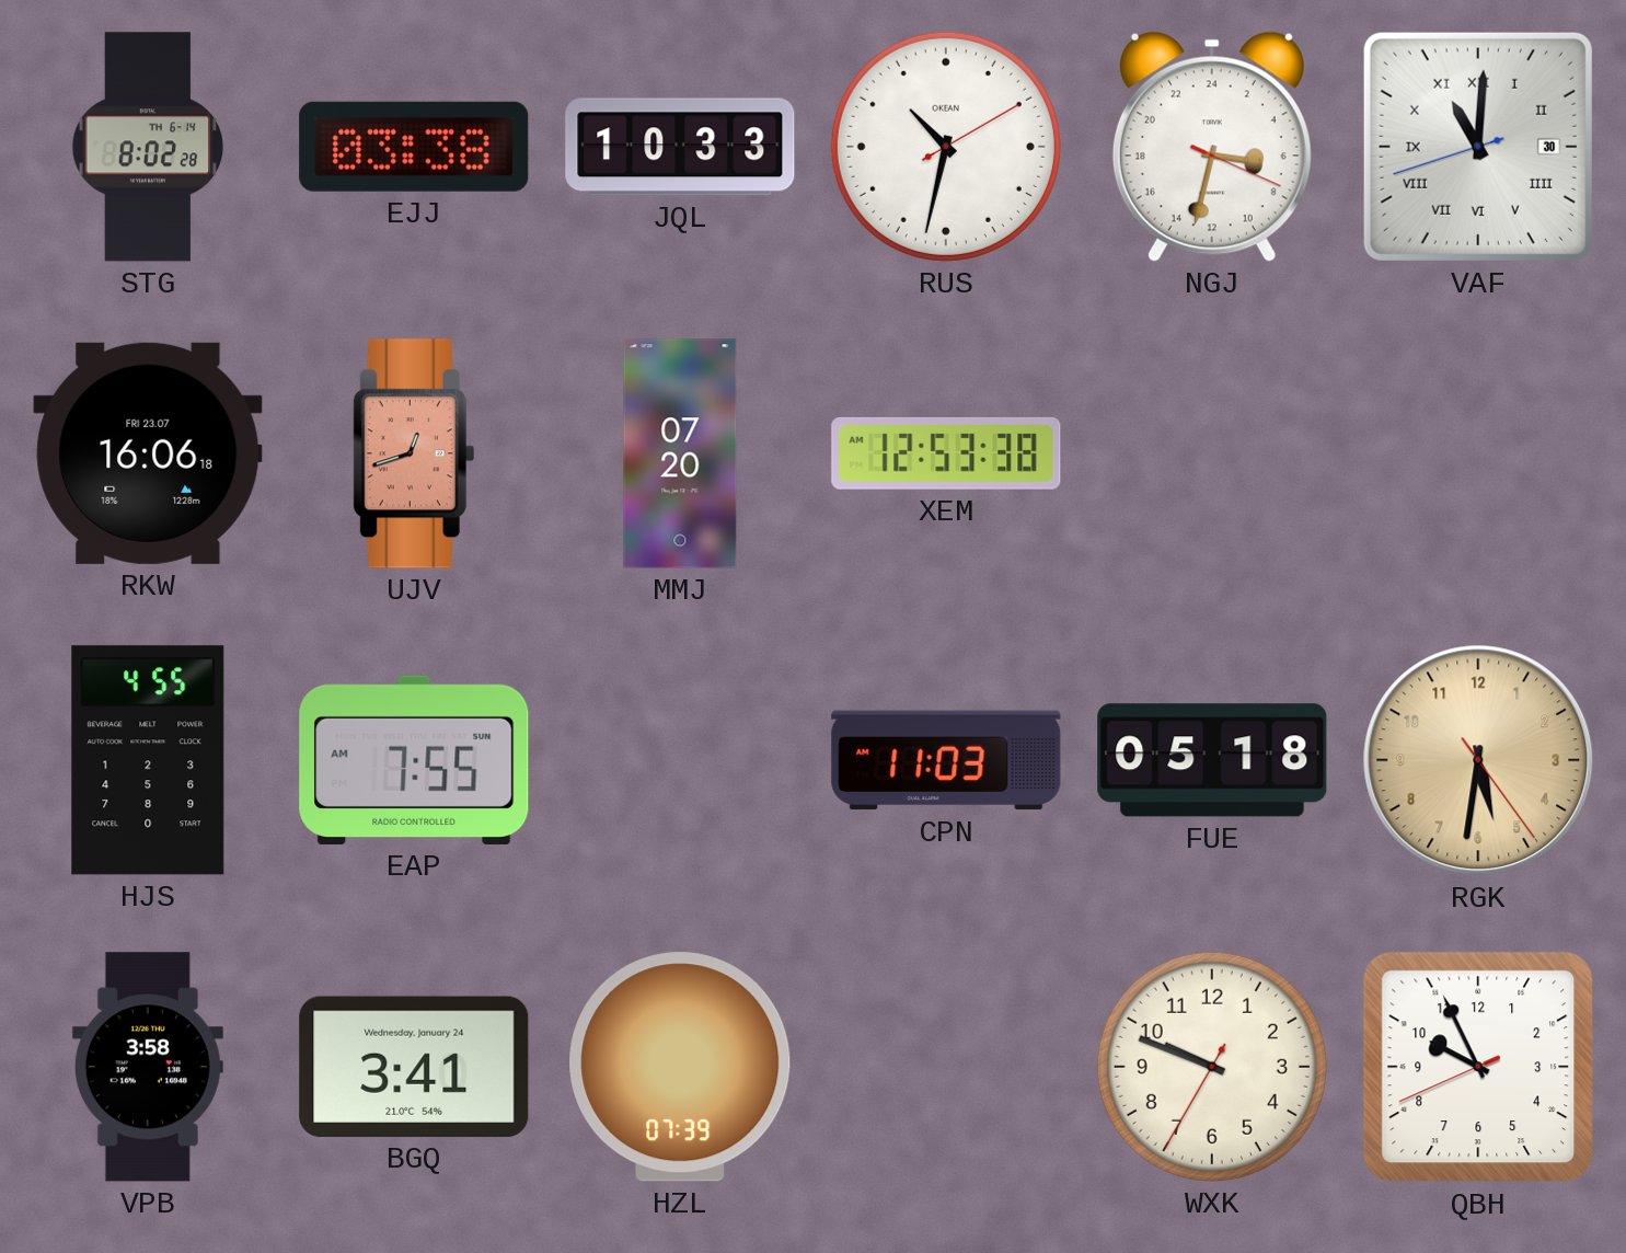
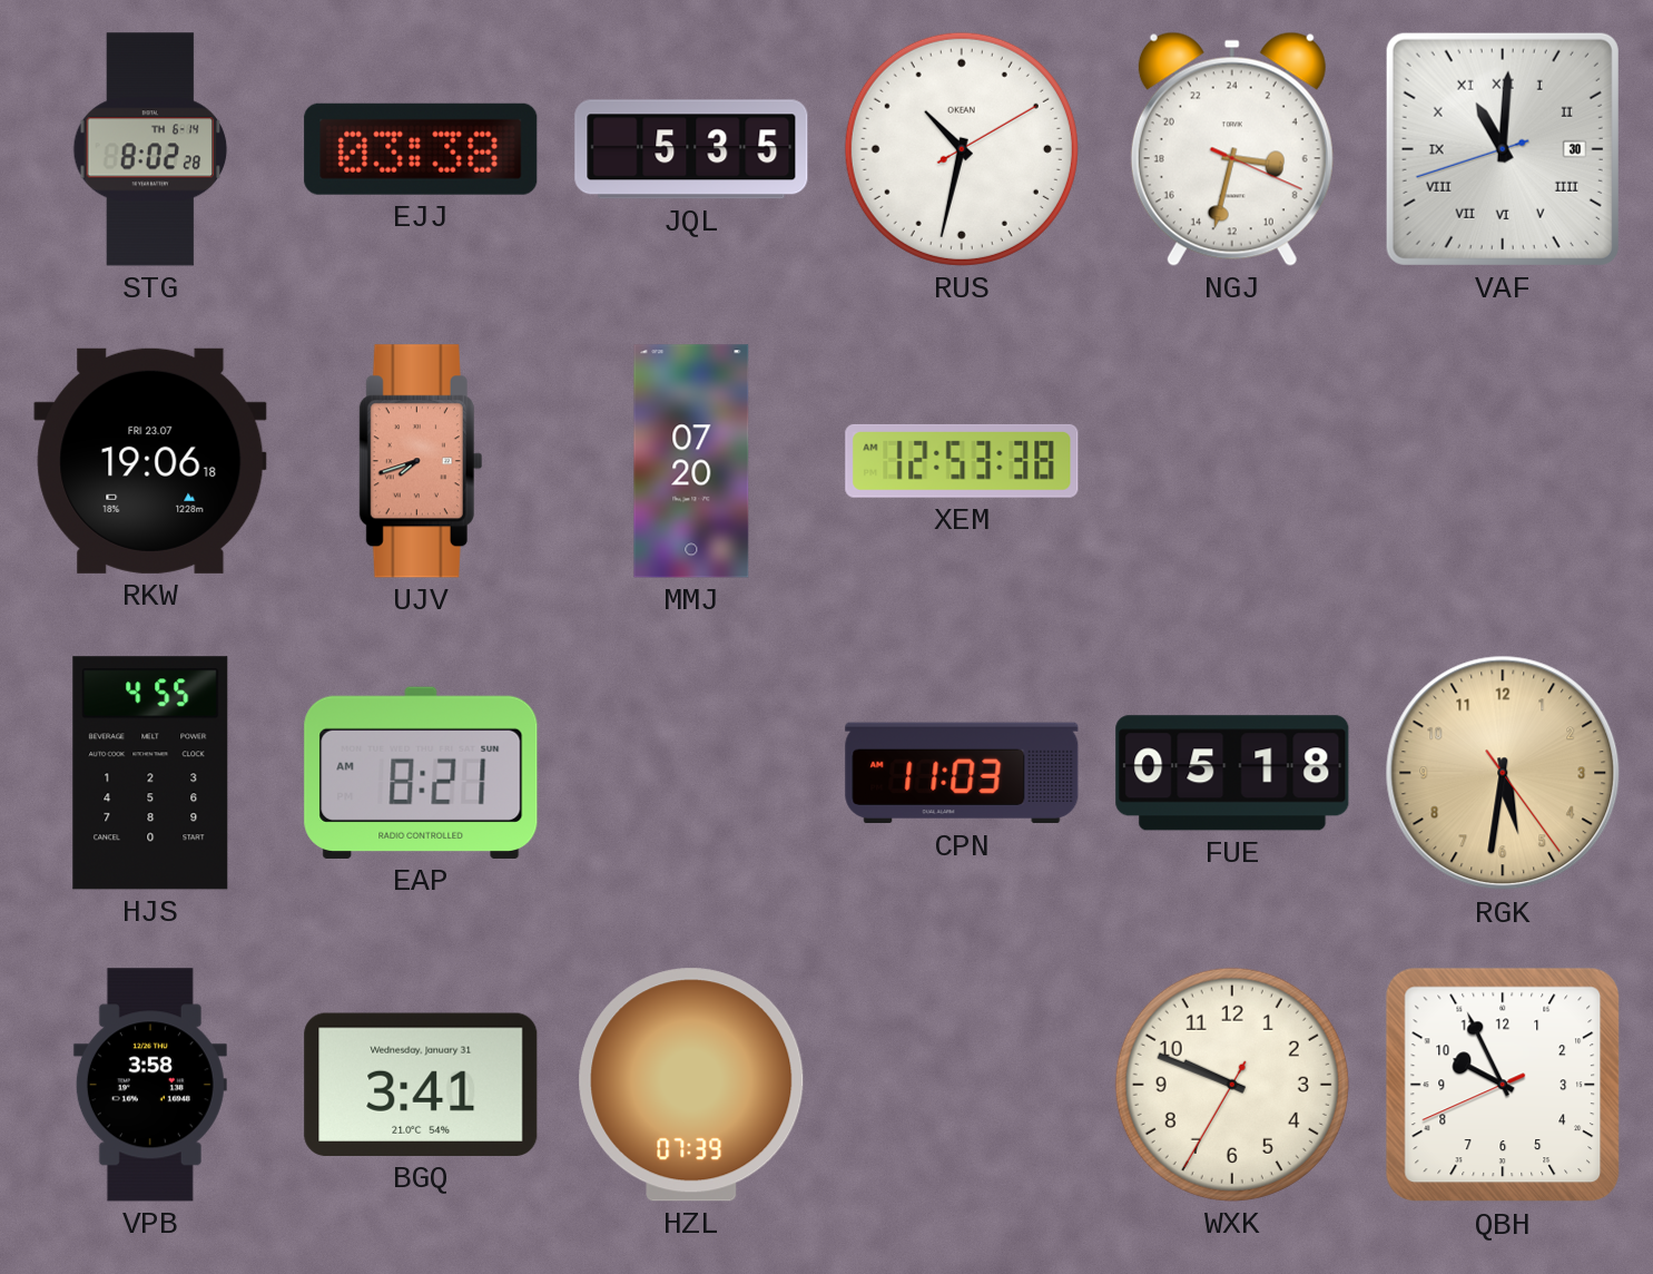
JQL: 10:33 -> 5:35
RKW: 16:06 -> 19:06
UJV: 12:42 -> 7:42
EAP: 7:55 -> 8:21
BGQ date: Wednesday, January 24 -> Wednesday, January 31
